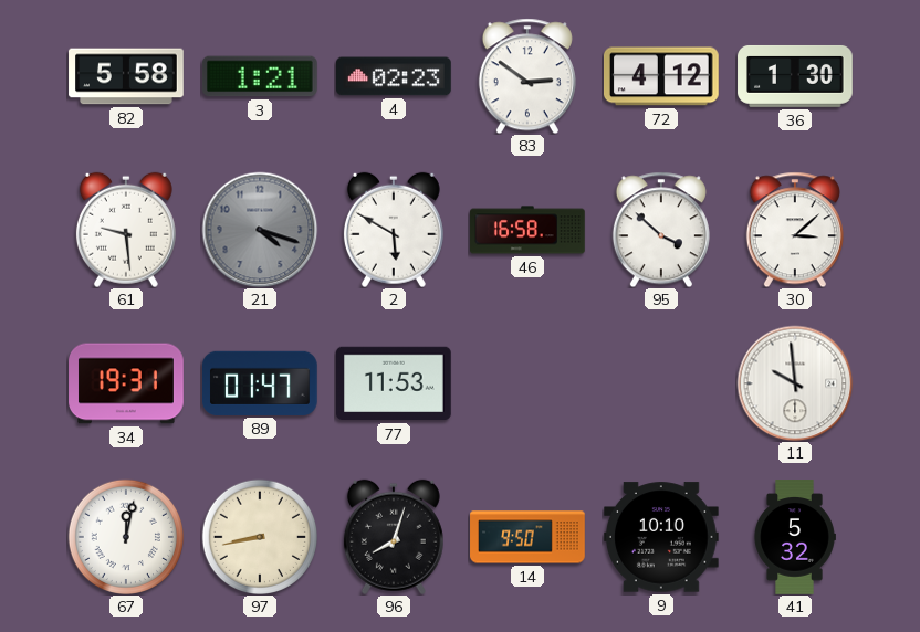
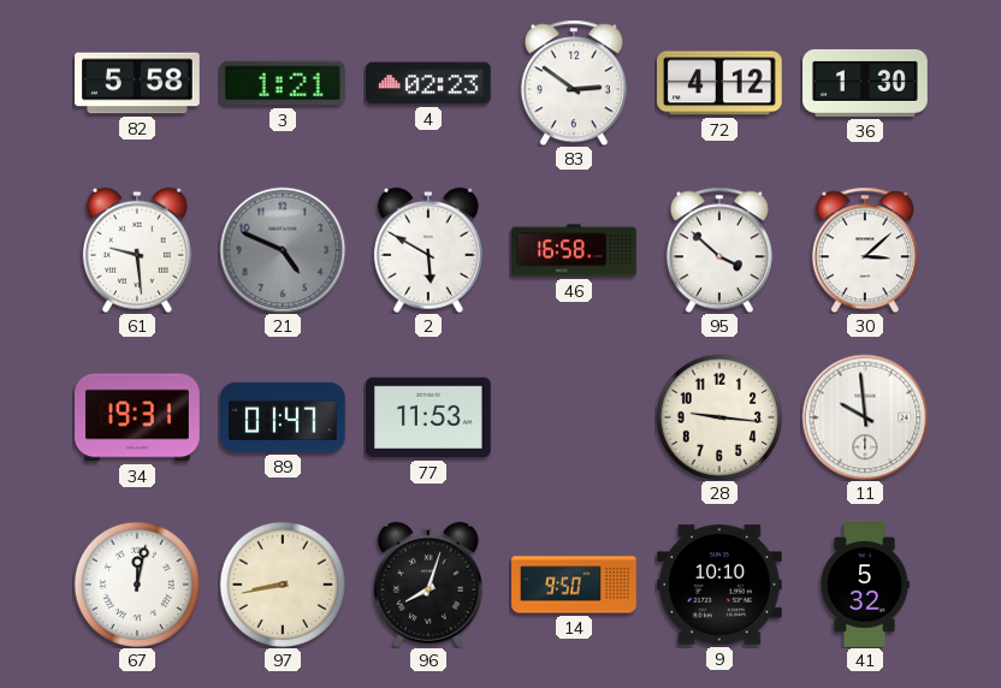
21: 4:18 -> 4:49
28: none -> 9:16
